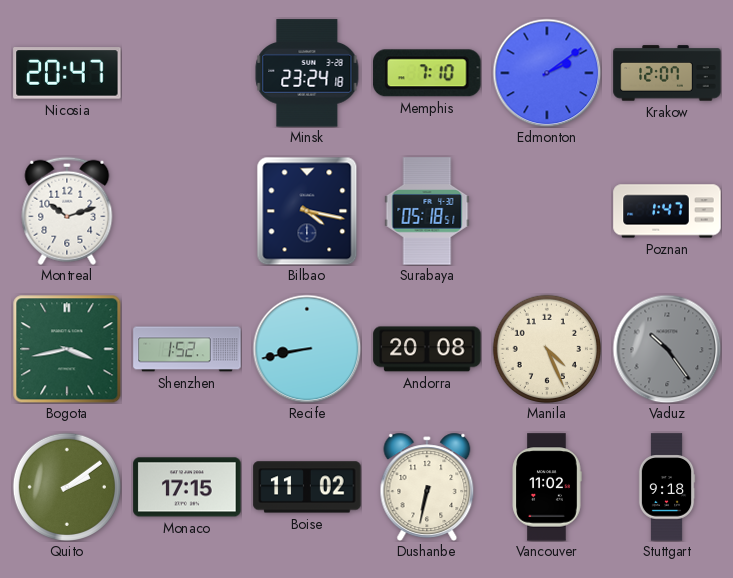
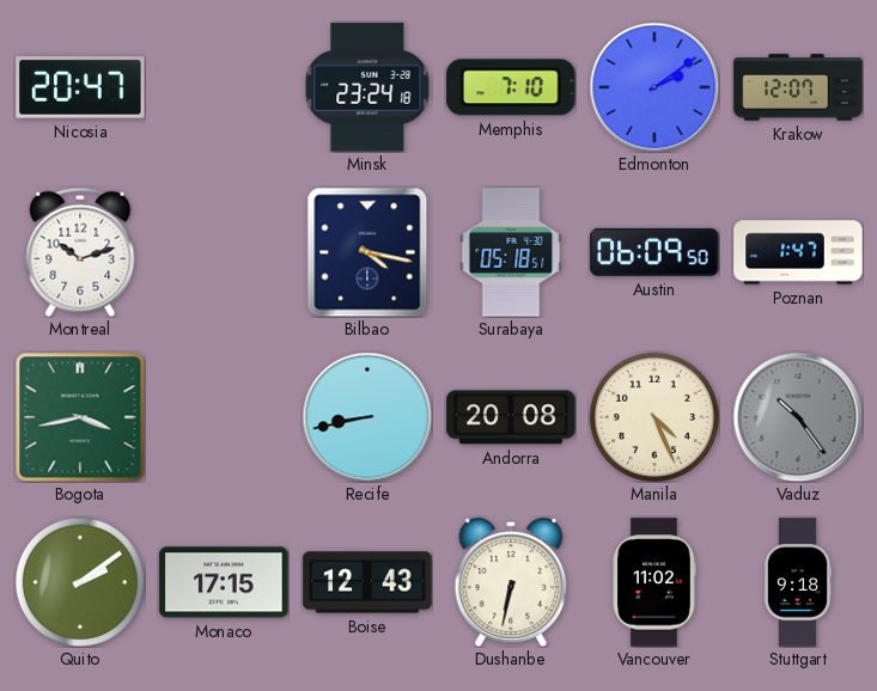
Austin: none -> 06:09
Shenzhen: 1:52 -> none
Boise: 11:02 -> 12:43
